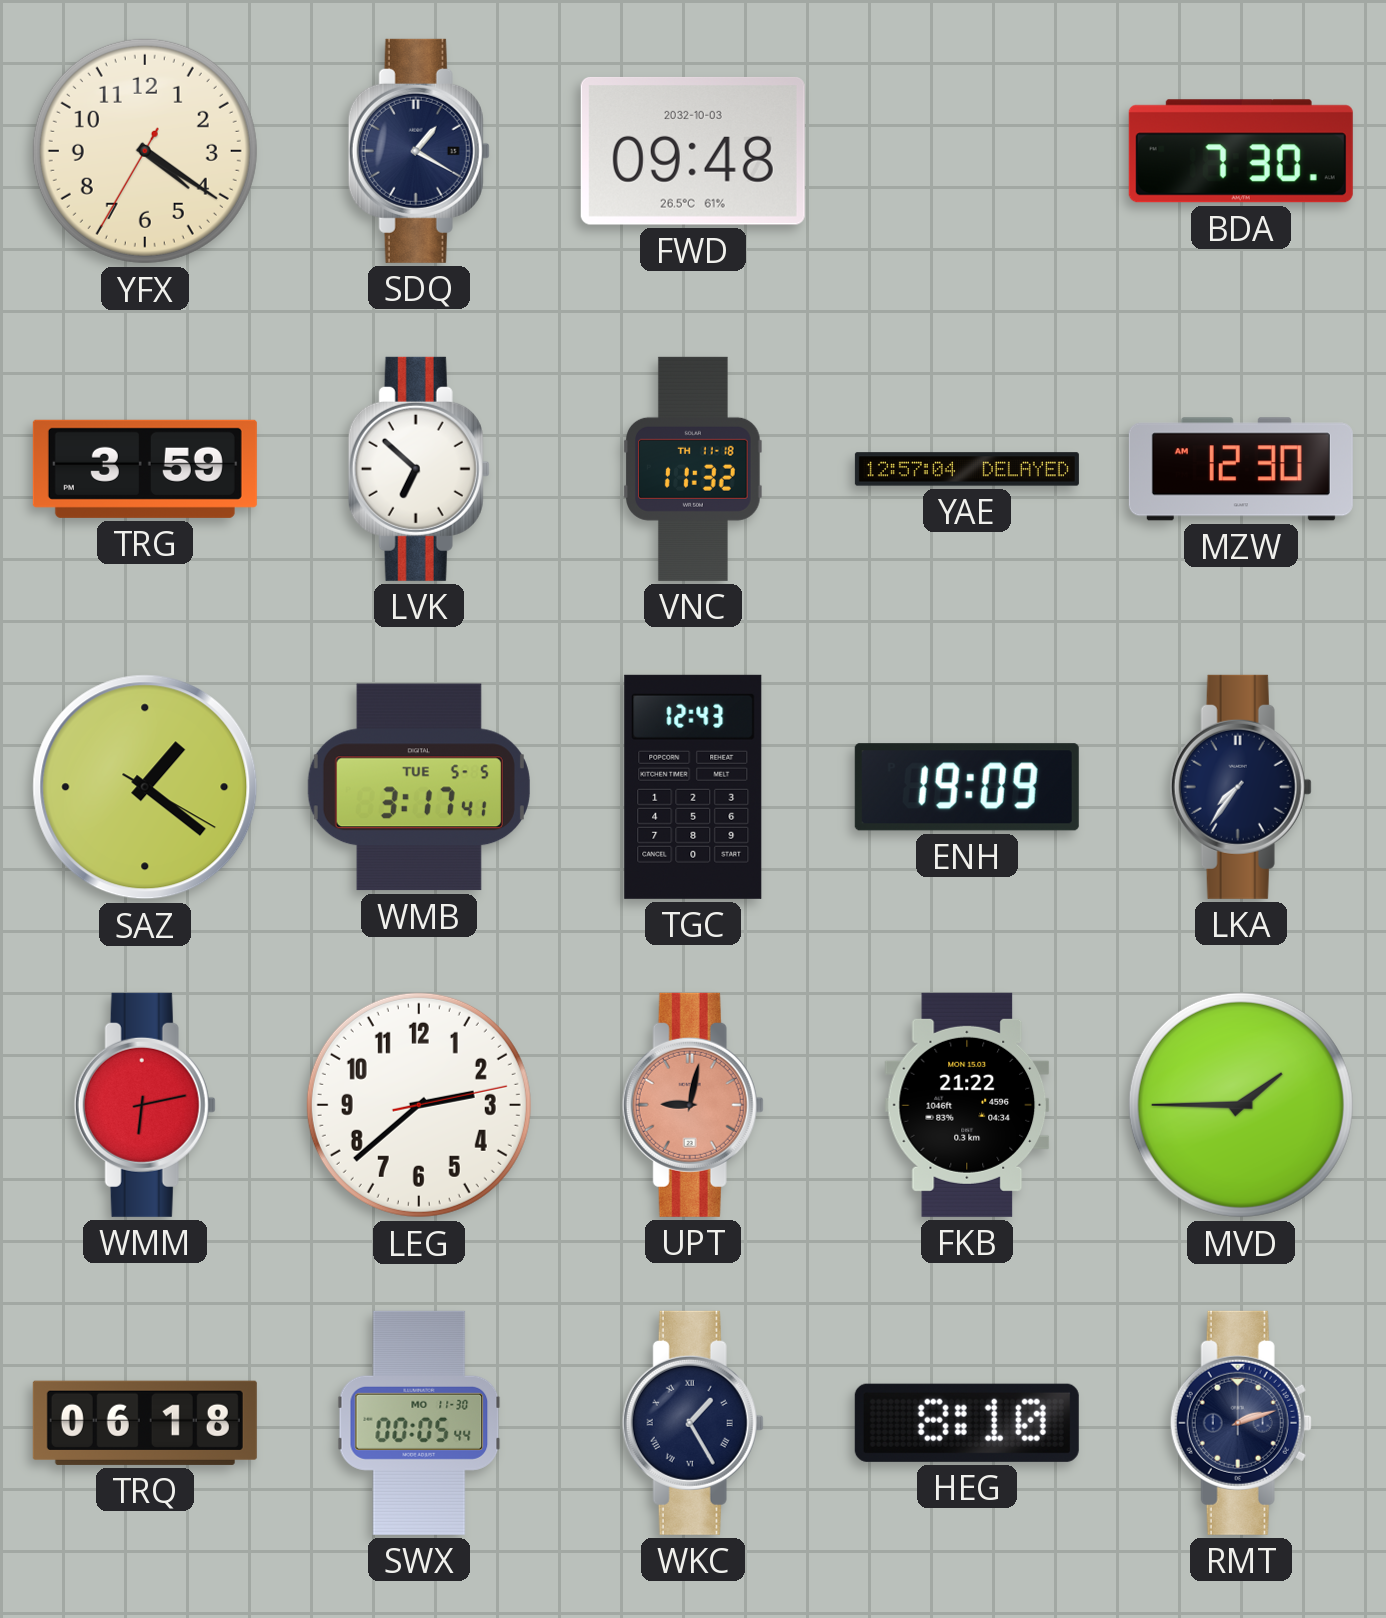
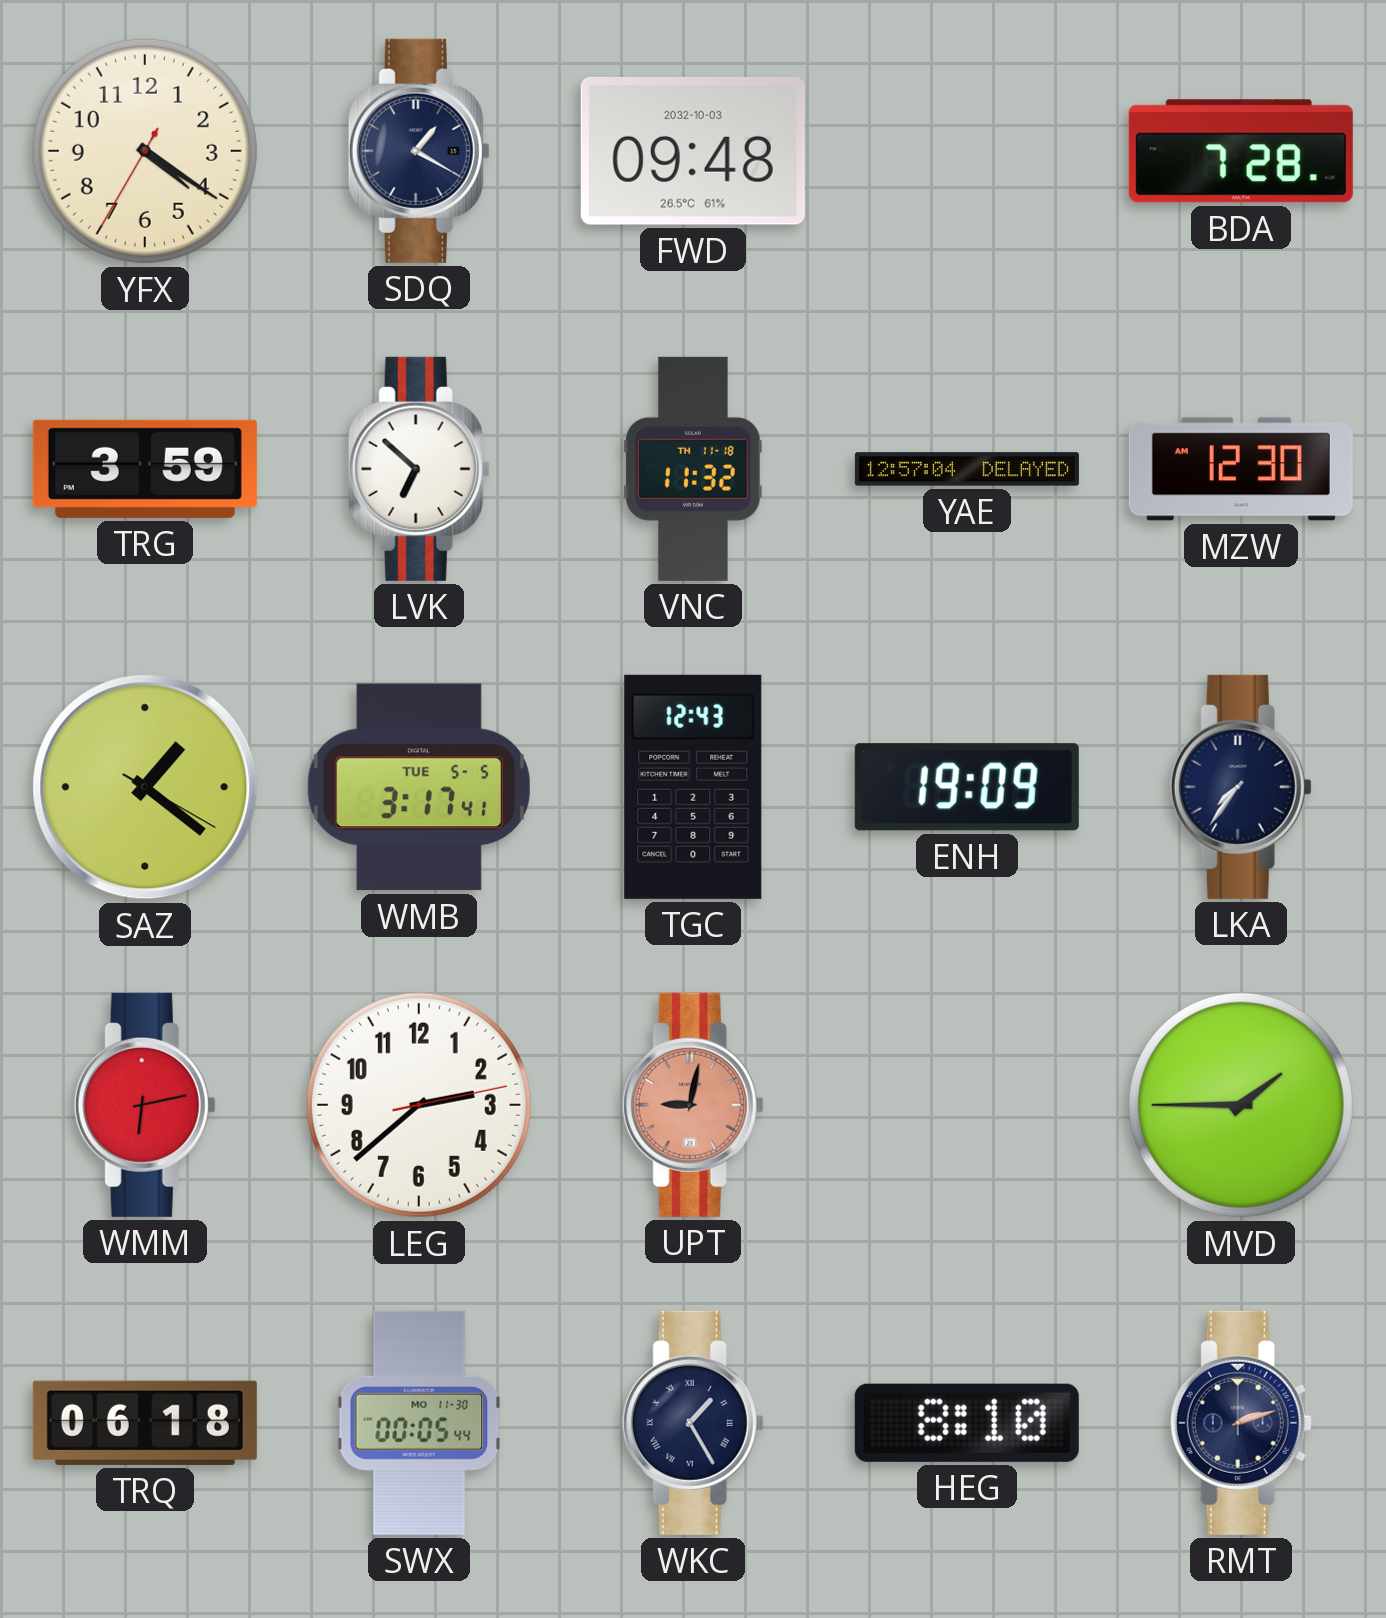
BDA: 7:30 -> 7:28
FKB: 21:22 -> none
